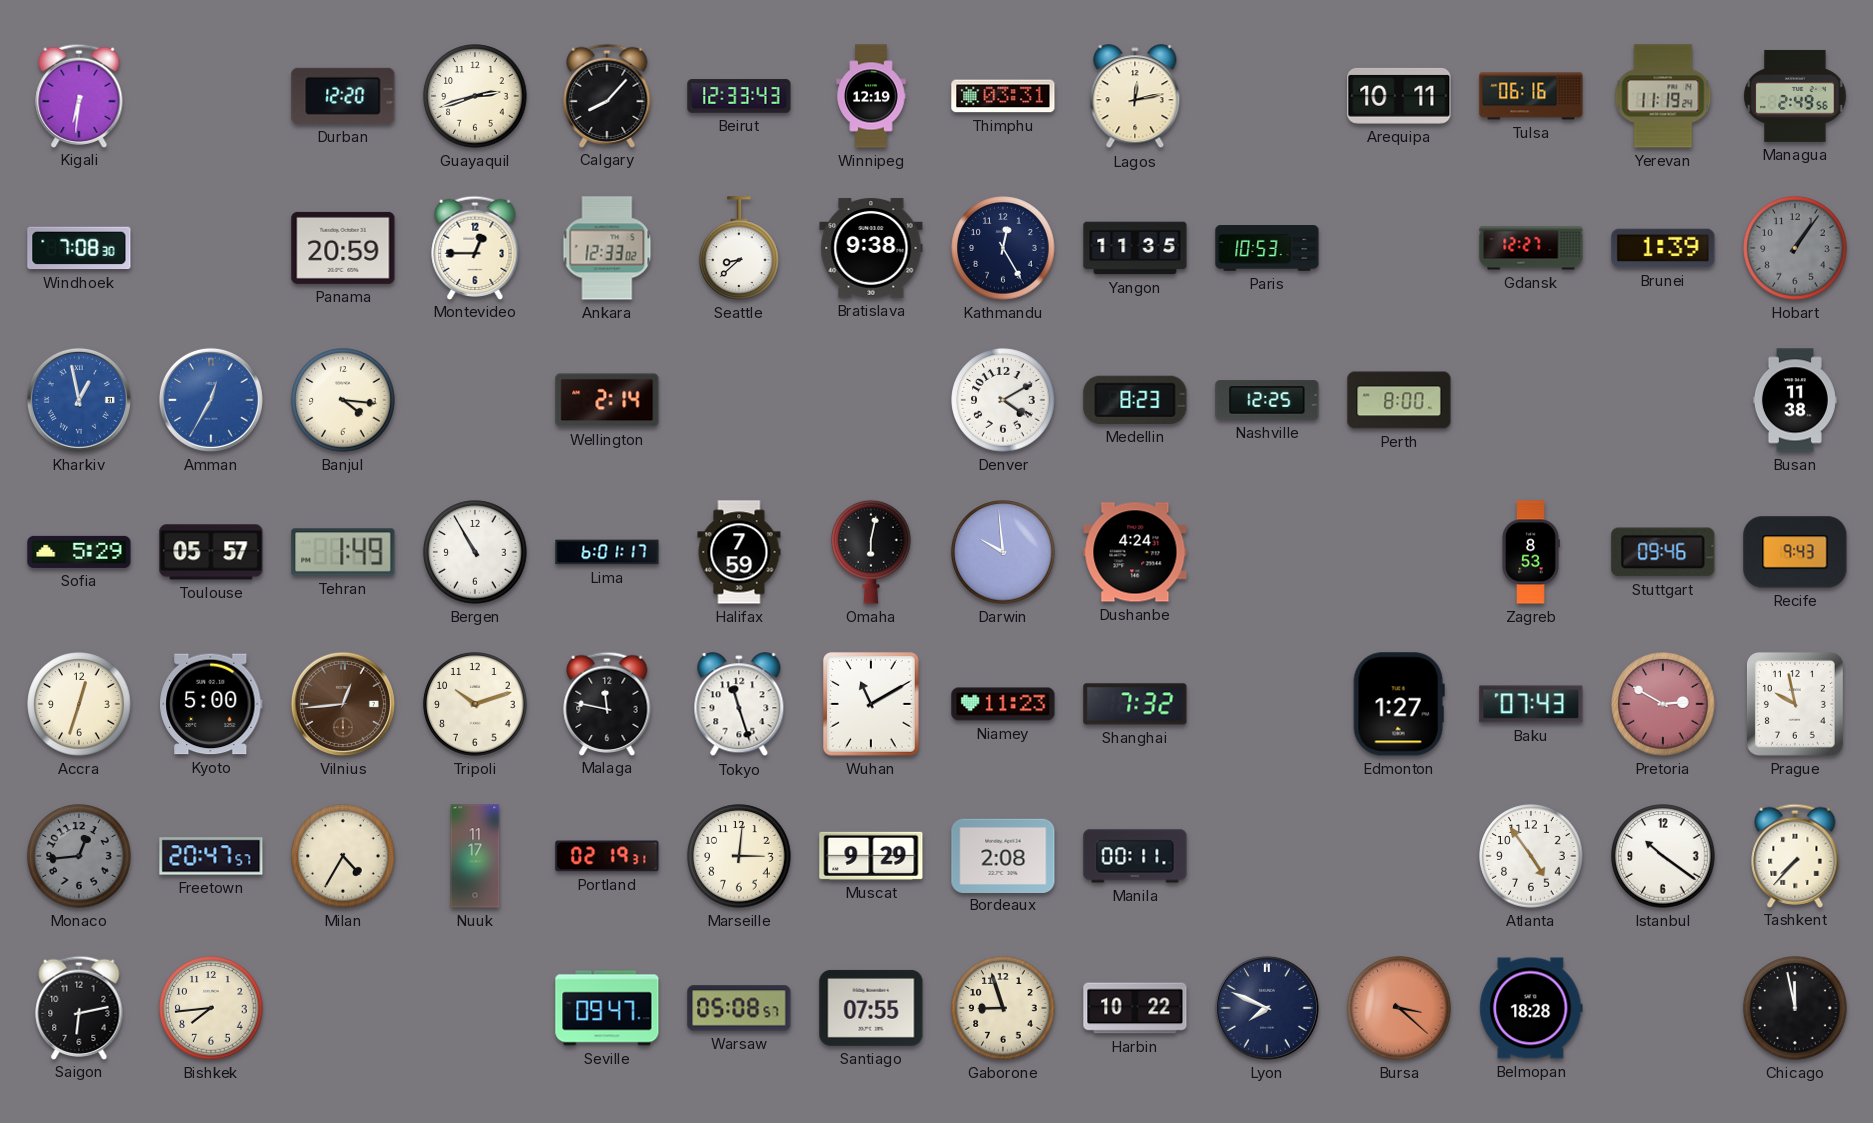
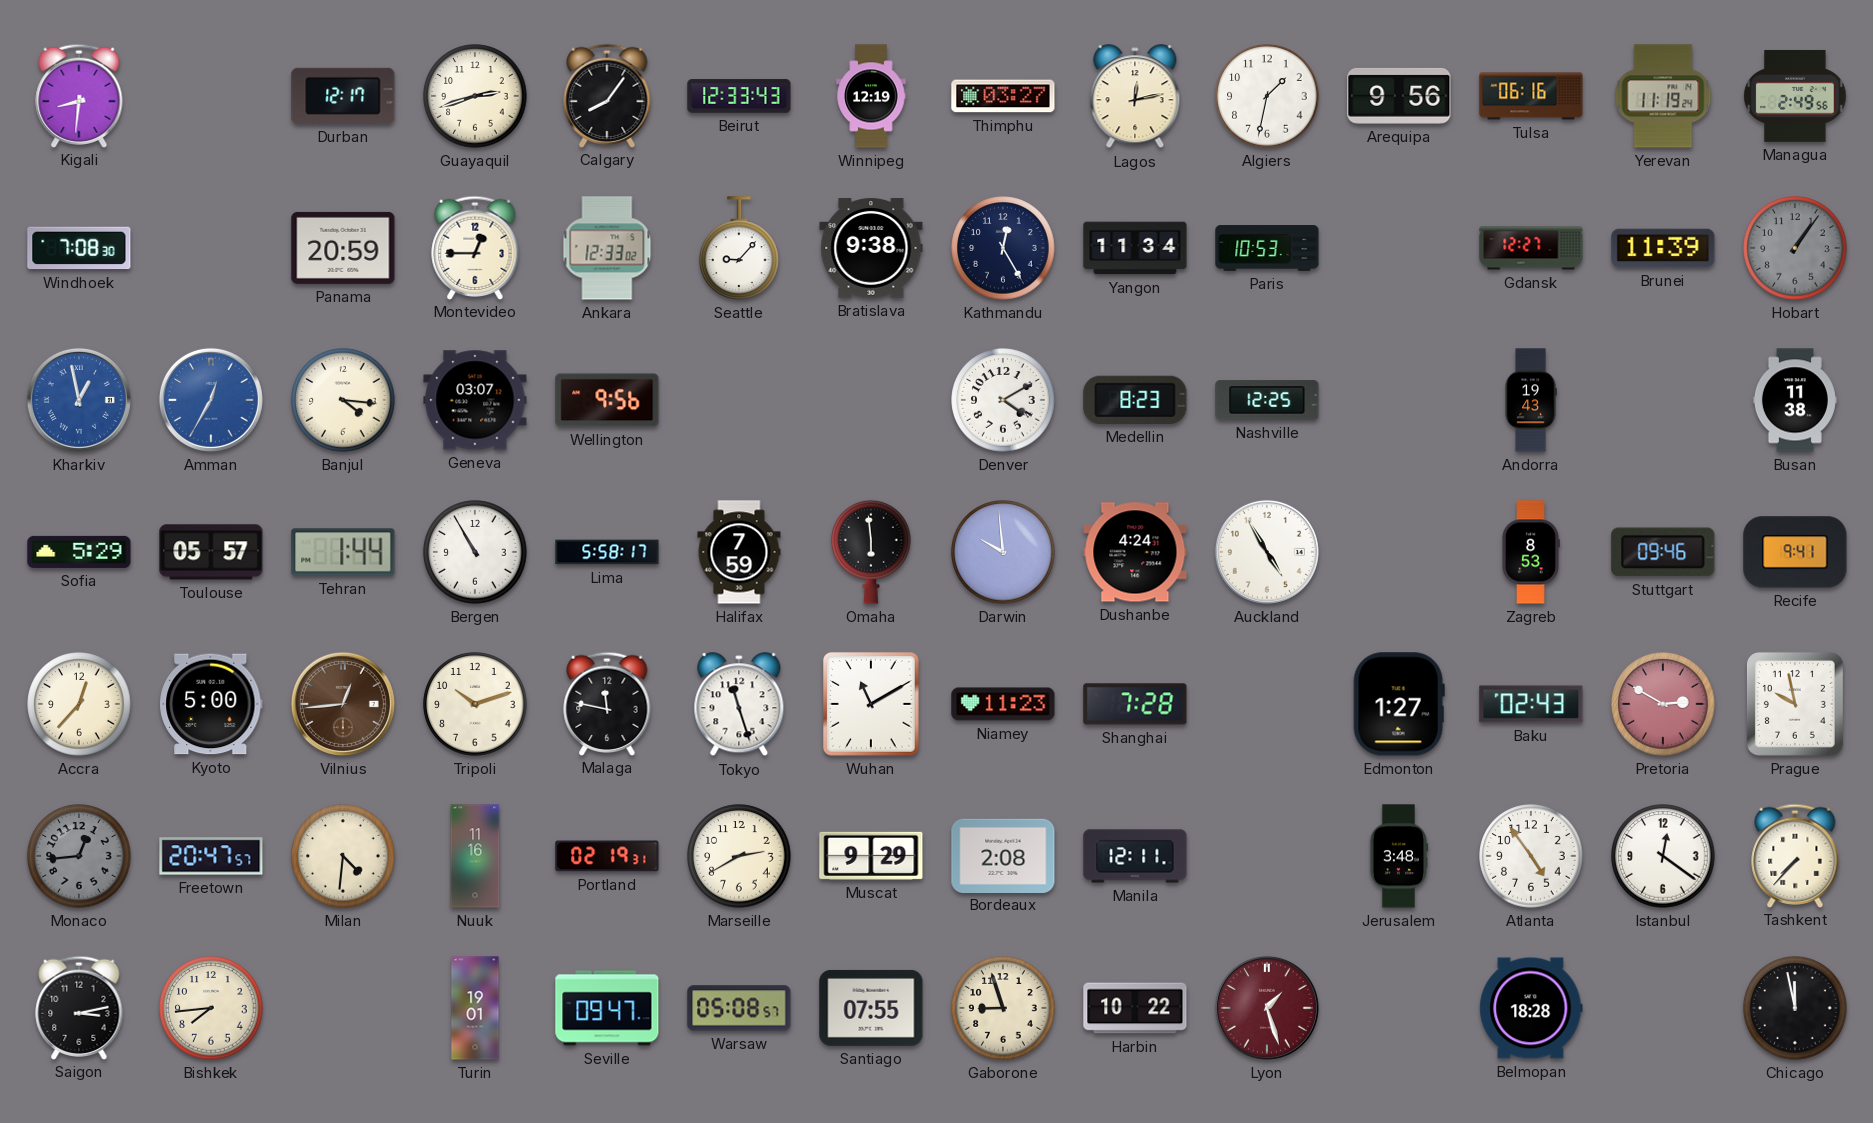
Kigali: 6:31 -> 8:31
Durban: 12:20 -> 12:17
Calgary: 8:07 -> 8:06
Thimphu: 03:31 -> 03:27
Algiers: none -> 1:32
Arequipa: 10:11 -> 9:56
Seattle: 8:38 -> 9:07
Yangon: 11:35 -> 11:34
Brunei: 1:39 -> 11:39
Geneva: none -> 03:07
Wellington: 2:14 -> 9:56
Perth: 8:00 -> none
Andorra: none -> 19:43
Tehran: 1:49 -> 1:44
Lima: 6:01 -> 5:58
Omaha: 6:02 -> 5:59
Auckland: none -> 4:55
Recife: 9:43 -> 9:41
Accra: 12:33 -> 12:37
Shanghai: 7:32 -> 7:28
Baku: 07:43 -> 02:43
Milan: 4:35 -> 4:31
Nuuk: 11:17 -> 11:16
Marseille: 3:01 -> 2:40
Manila: 00:11 -> 12:11
Jerusalem: none -> 3:48
Istanbul: 10:21 -> 12:21
Saigon: 6:13 -> 3:13
Turin: none -> 19:01
Lyon: 7:49 -> 1:27
Lyon dial: navy -> burgundy
Bursa: 3:22 -> none
